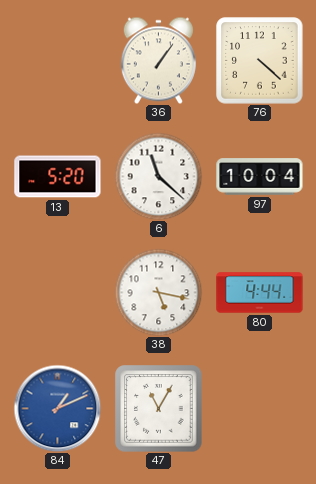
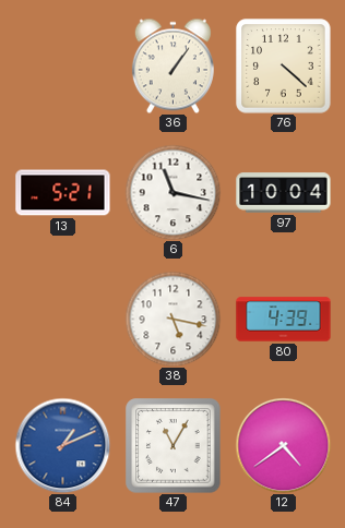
13: 5:20 -> 5:21
6: 11:22 -> 11:17
80: 4:44 -> 4:39
12: none -> 4:39
